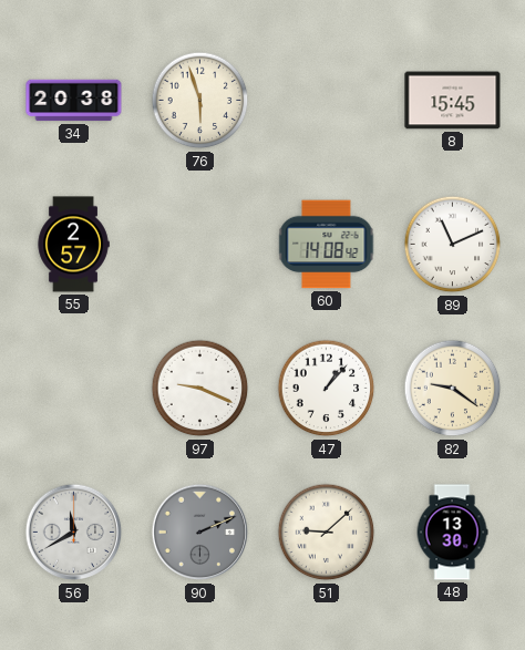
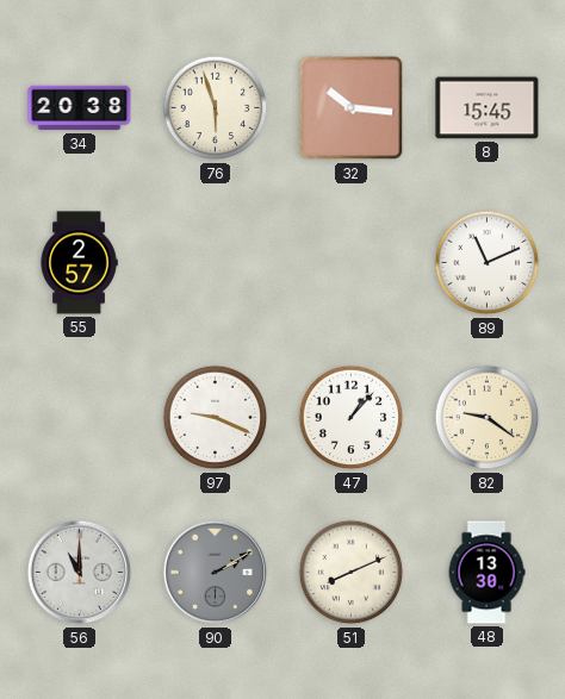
32: none -> 10:16
60: 14:08 -> none
56: 11:40 -> 11:00
90: 2:11 -> 2:10
51: 9:08 -> 8:11
